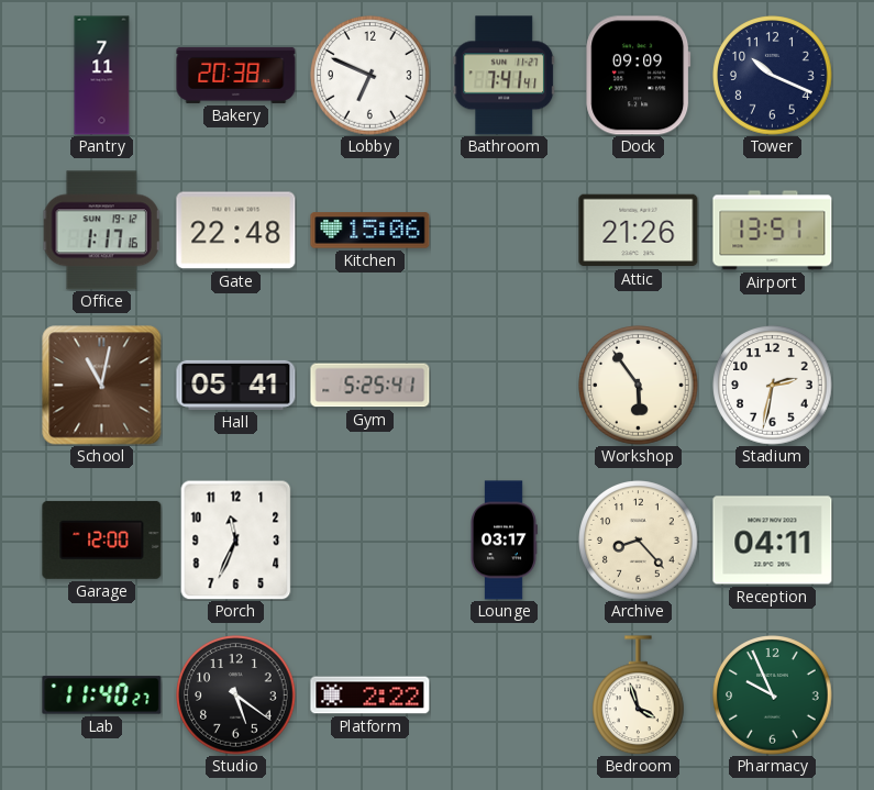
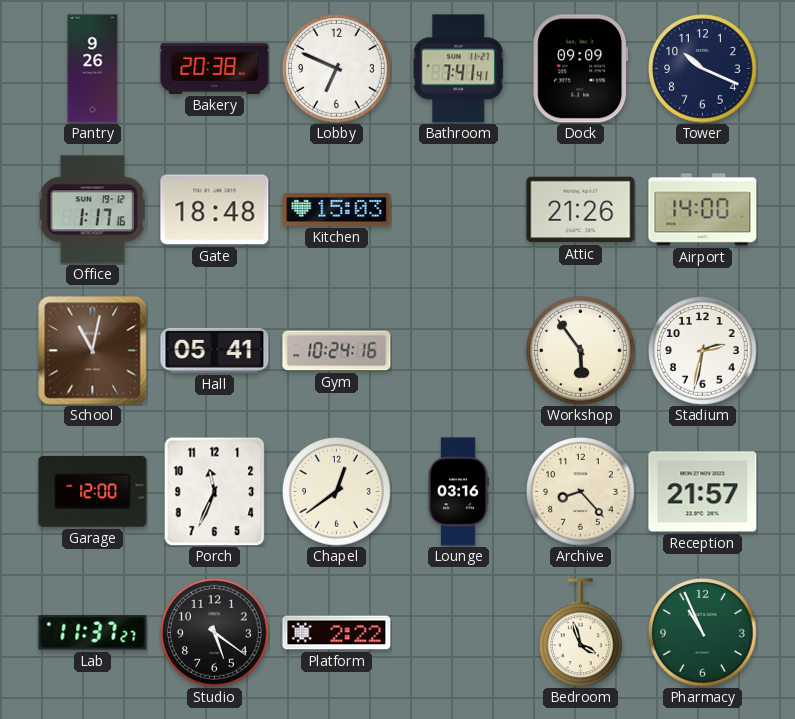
Pantry: 7:11 -> 9:26
Gate: 22:48 -> 18:48
Kitchen: 15:06 -> 15:03
Airport: 13:51 -> 14:00
Gym: 5:25 -> 10:24
Chapel: none -> 12:39
Lounge: 03:17 -> 03:16
Reception: 04:11 -> 21:57
Lab: 11:40 -> 11:37
Pharmacy: 9:56 -> 10:56
